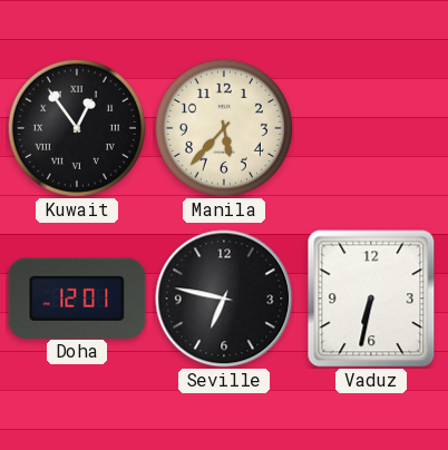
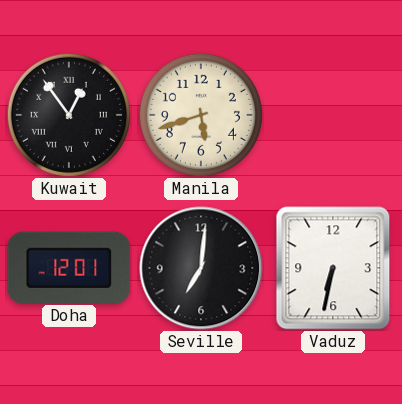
Manila: 5:37 -> 5:42
Seville: 6:47 -> 7:01
